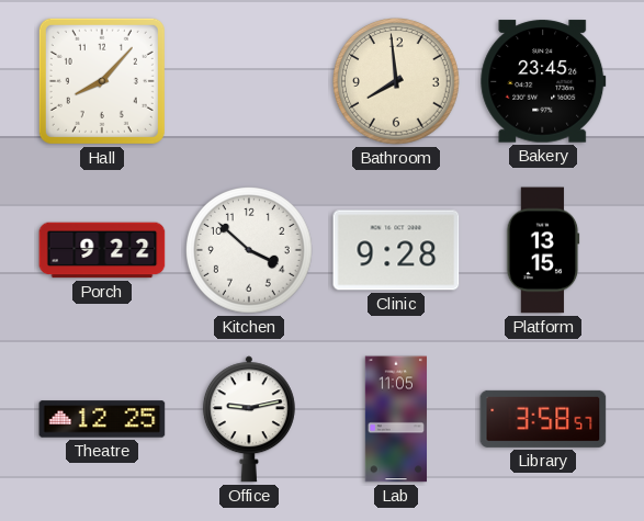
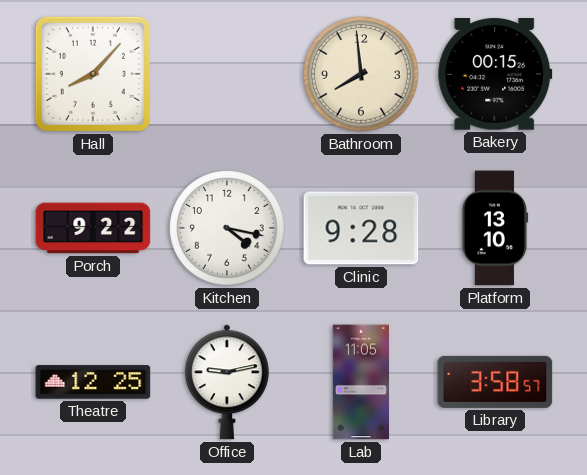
Bakery: 23:45 -> 00:15
Kitchen: 3:52 -> 4:17
Platform: 13:15 -> 13:10
